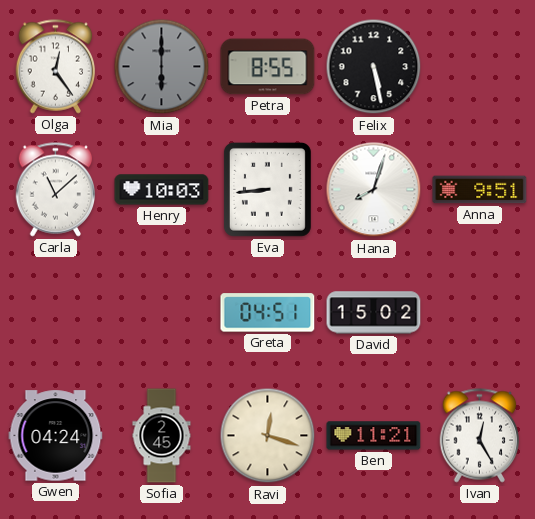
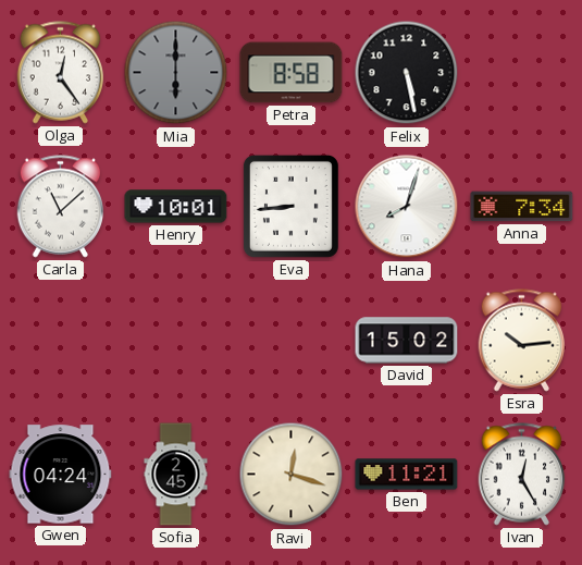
Petra: 8:55 -> 8:58
Henry: 10:03 -> 10:01
Anna: 9:51 -> 7:34
Greta: 04:51 -> none
Esra: none -> 10:14
